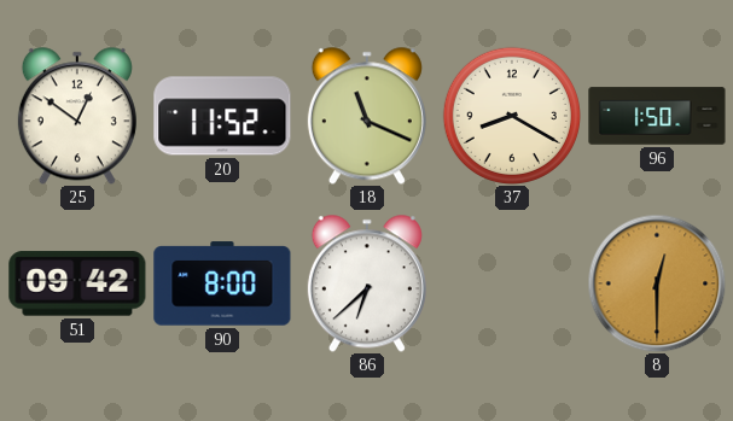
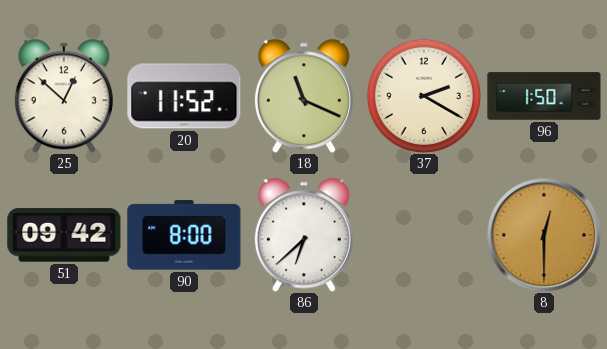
25: 12:51 -> 12:52
37: 8:20 -> 2:20
